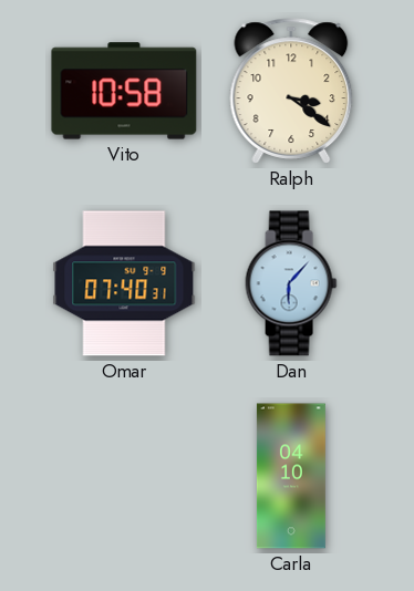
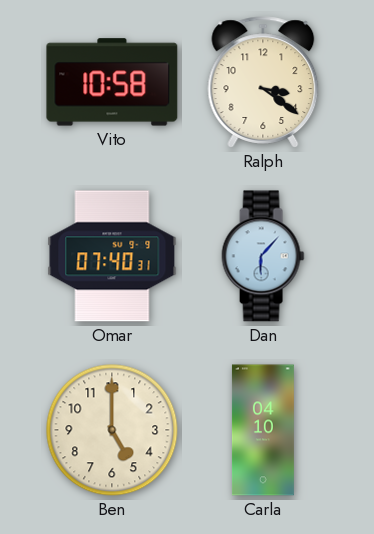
Ben: none -> 5:00
